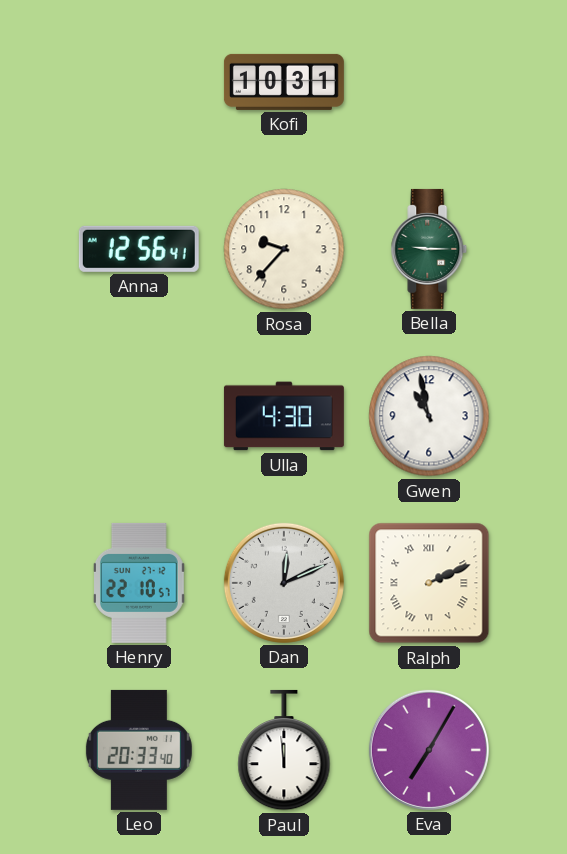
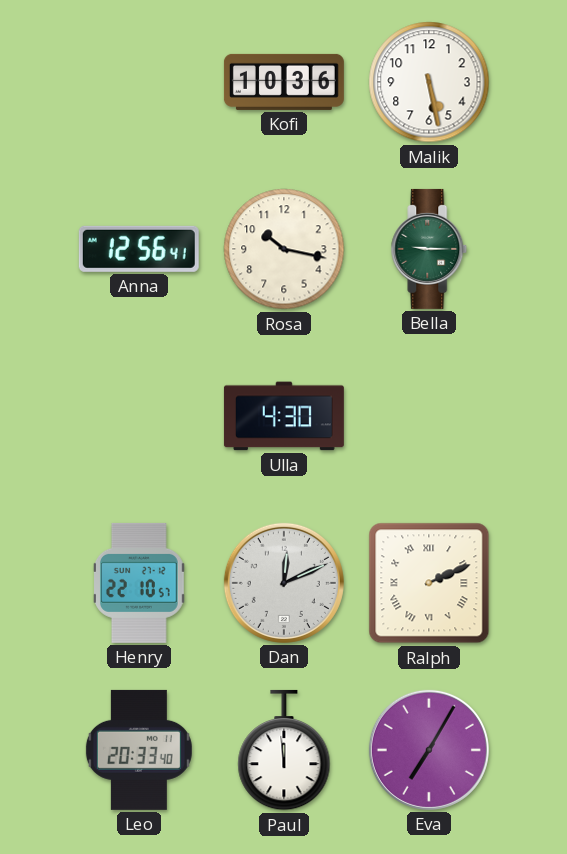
Kofi: 10:31 -> 10:36
Malik: none -> 5:28
Rosa: 9:37 -> 10:17
Gwen: 10:58 -> none
